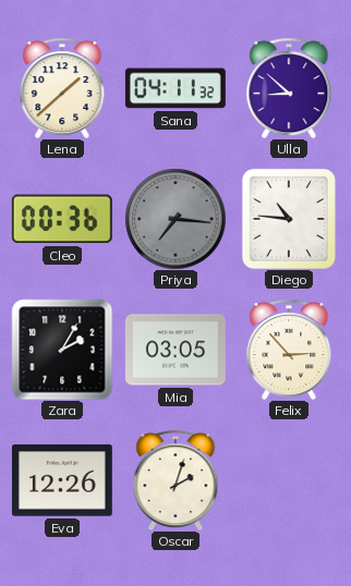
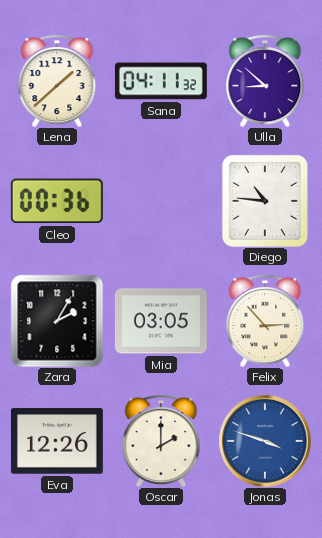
Priya: 7:16 -> none
Oscar: 2:03 -> 2:00
Jonas: none -> 3:48
